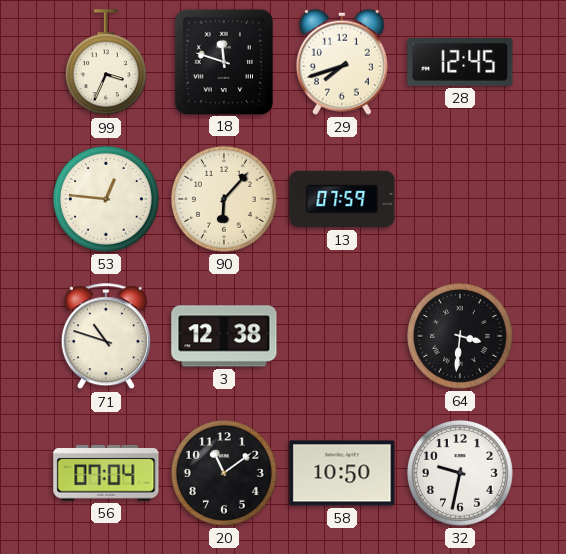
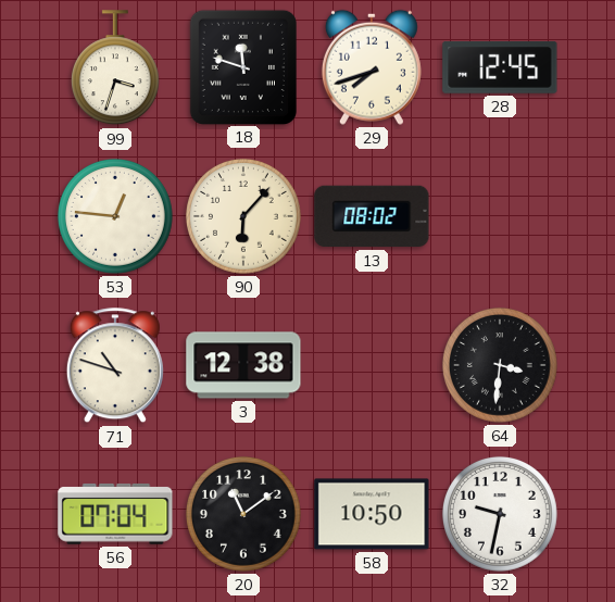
99: 3:34 -> 3:33
13: 07:59 -> 08:02
